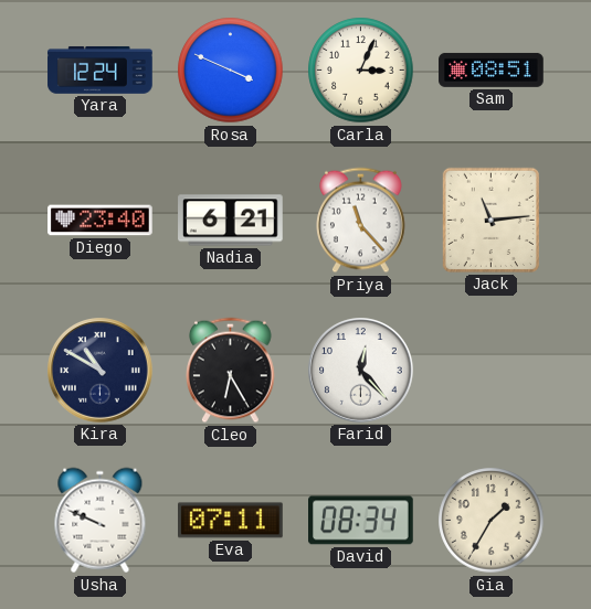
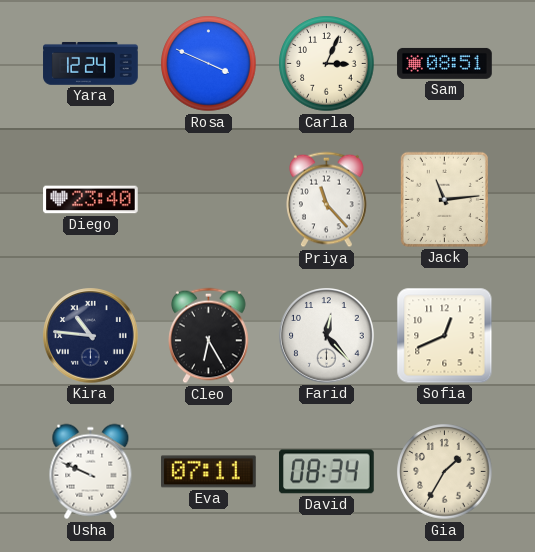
Nadia: 6:21 -> none
Kira: 10:50 -> 10:46
Sofia: none -> 12:41
